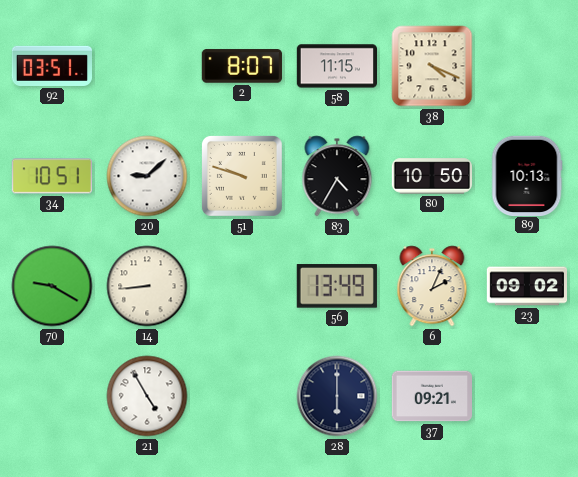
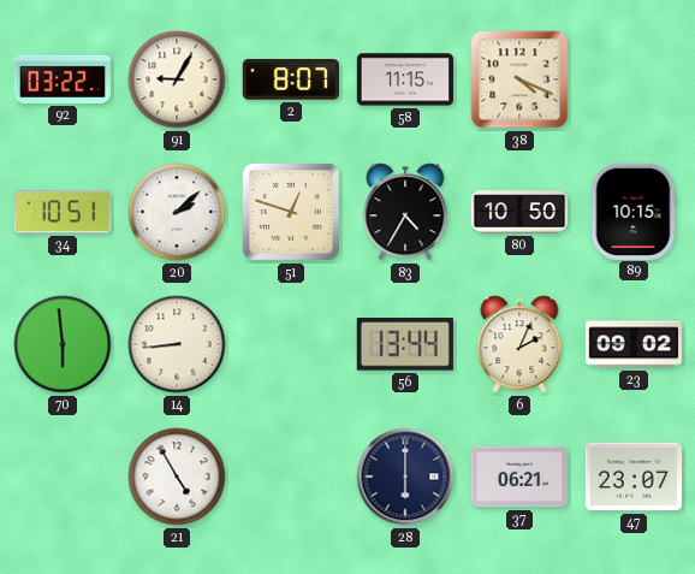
92: 03:51 -> 03:22
91: none -> 9:05
20: 9:08 -> 2:08
51: 9:48 -> 12:48
89: 10:13 -> 10:15
70: 9:20 -> 5:59
56: 13:49 -> 13:44
37: 09:21 -> 06:21
47: none -> 23:07
